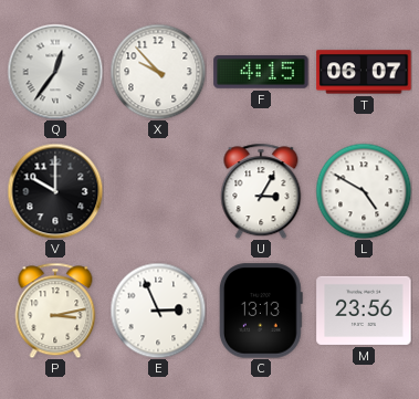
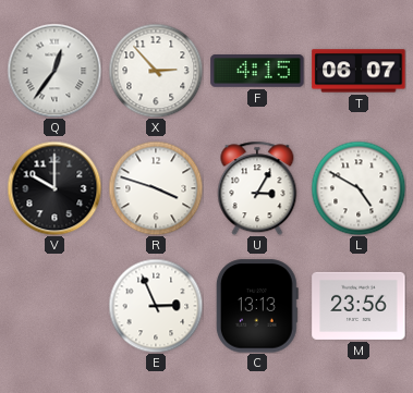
X: 9:53 -> 2:53
R: none -> 3:48
P: 3:13 -> none
